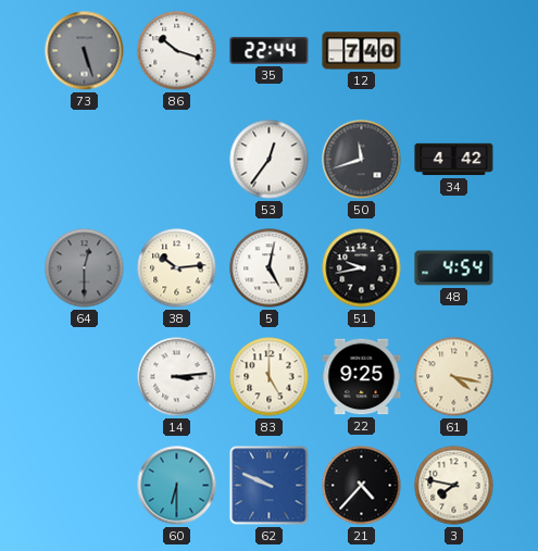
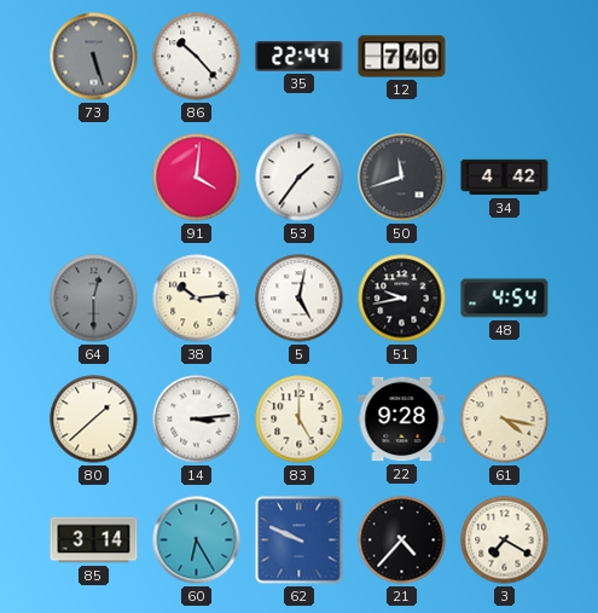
86: 10:18 -> 10:23
91: none -> 4:01
53: 12:36 -> 1:36
80: none -> 1:38
22: 9:25 -> 9:28
85: none -> 3:14
60: 6:30 -> 6:25
3: 7:47 -> 7:20
